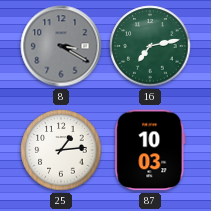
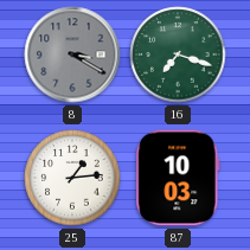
16: 7:13 -> 7:18
